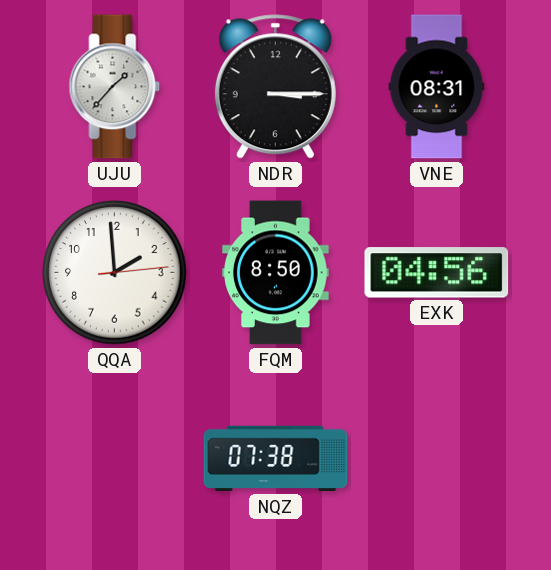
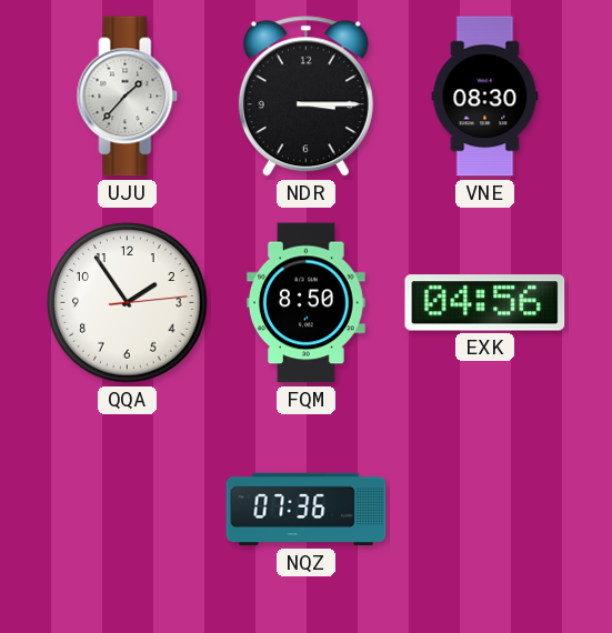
VNE: 08:31 -> 08:30
QQA: 1:59 -> 1:54
NQZ: 07:38 -> 07:36
